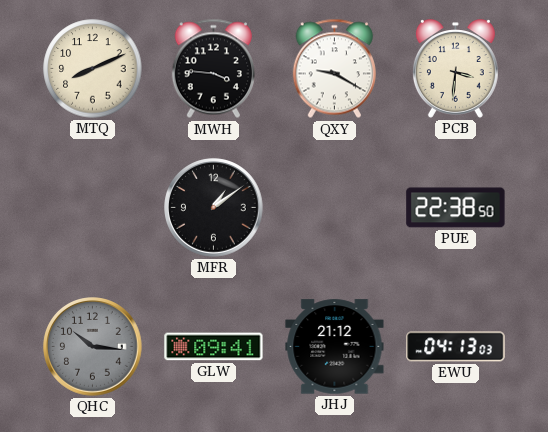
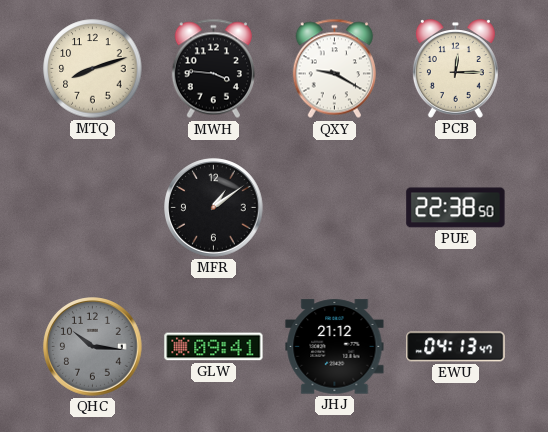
MTQ: 8:11 -> 8:12
PCB: 3:31 -> 12:15
EWU: 04:13:03 -> 04:13:47
